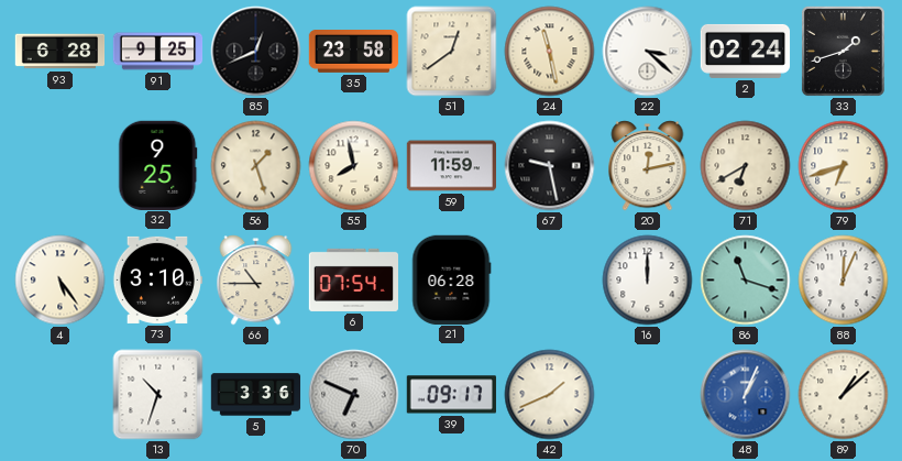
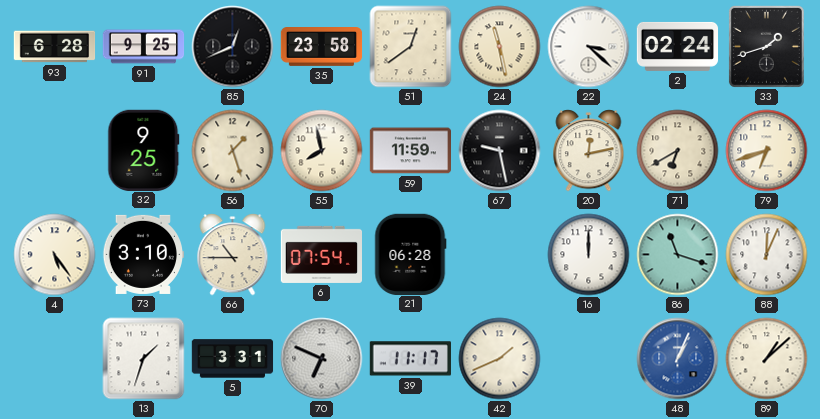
13: 10:33 -> 1:33
5: 3:36 -> 3:31
39: 09:17 -> 11:17
